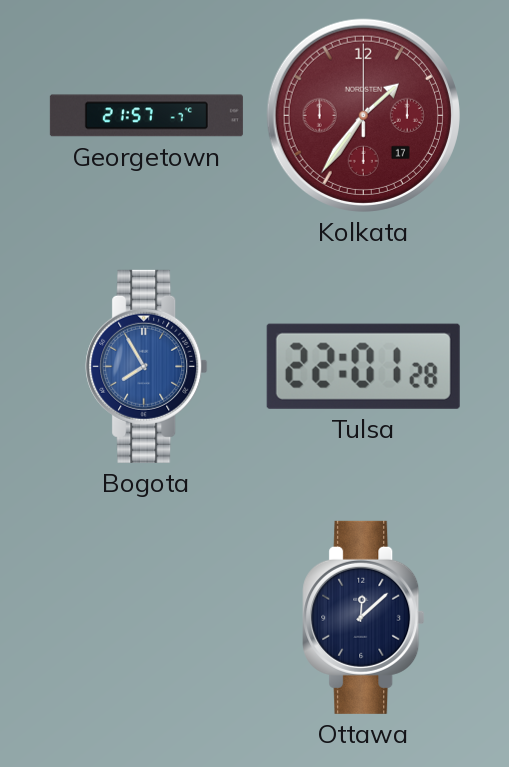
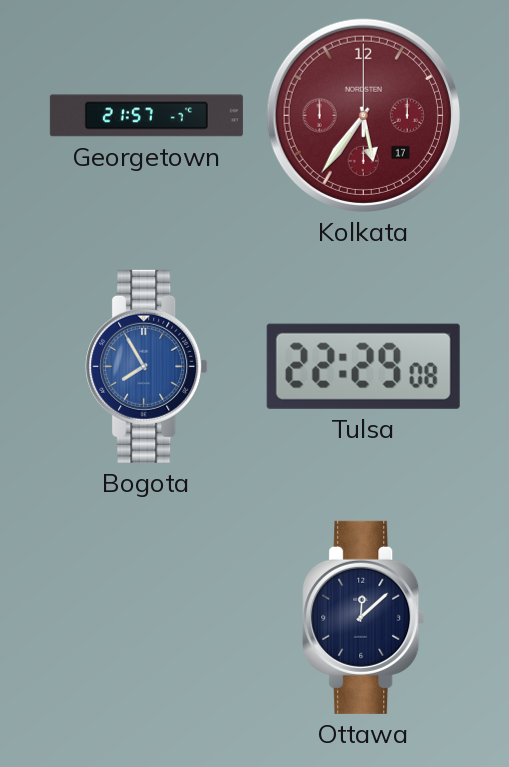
Kolkata: 1:36 -> 5:36
Tulsa: 22:01 -> 22:29
